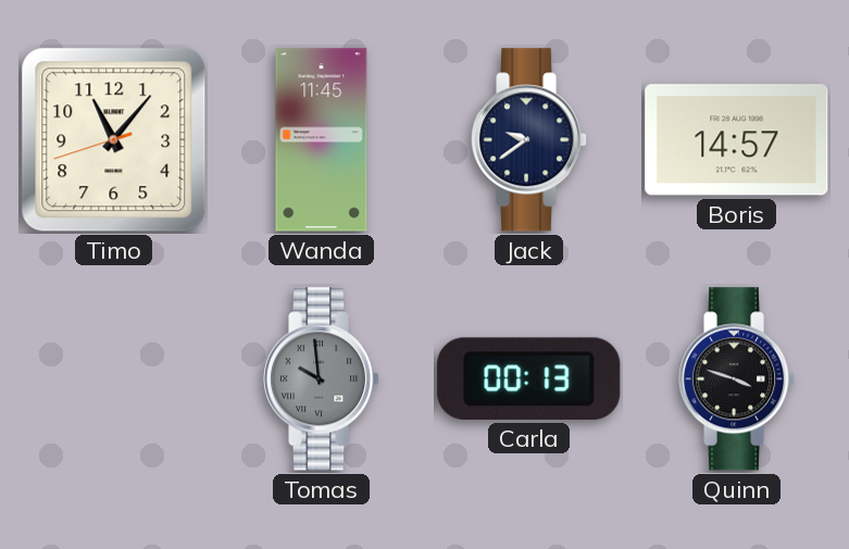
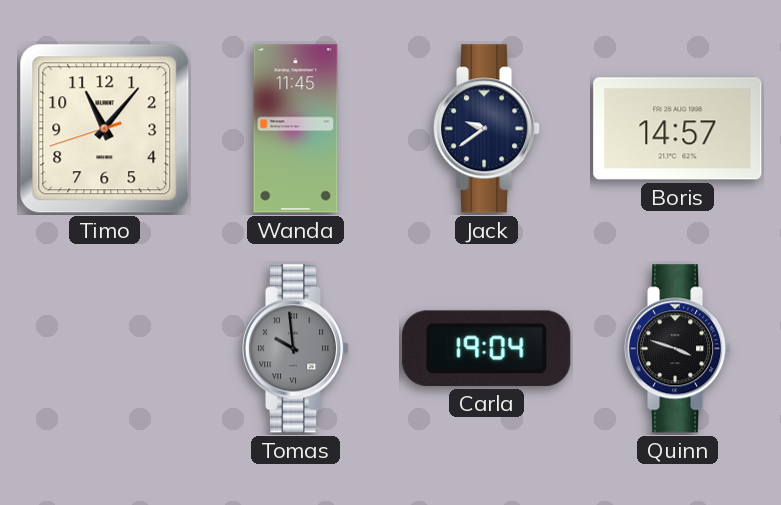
Carla: 00:13 -> 19:04
